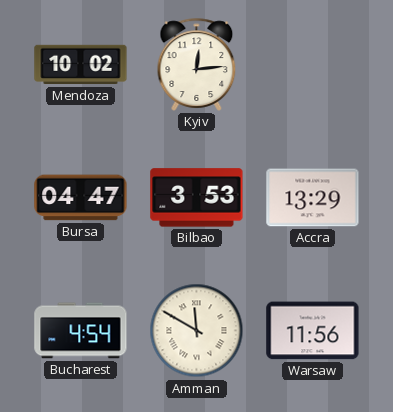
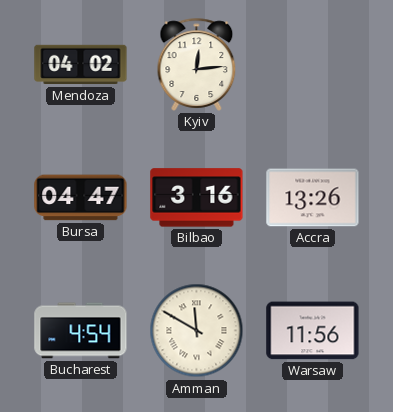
Mendoza: 10:02 -> 04:02
Bilbao: 3:53 -> 3:16
Accra: 13:29 -> 13:26
